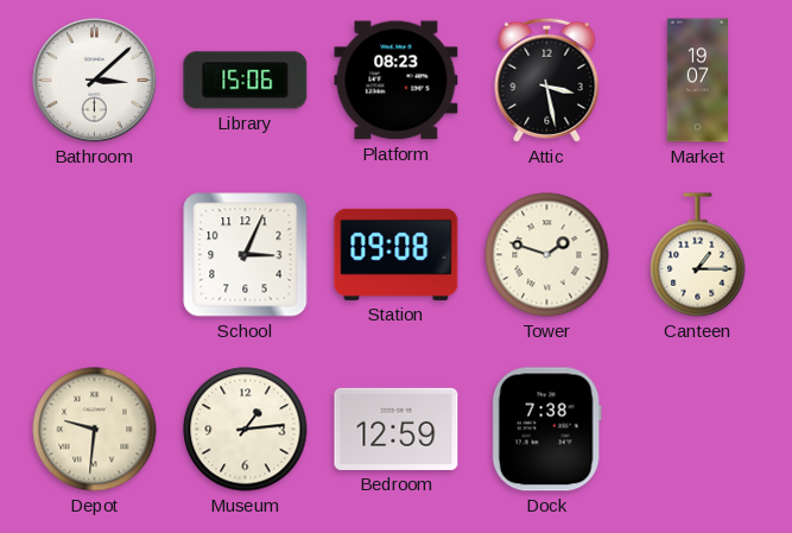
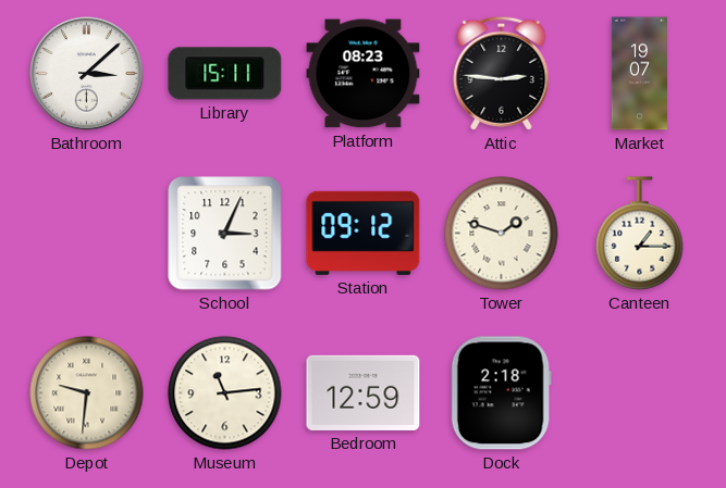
Library: 15:06 -> 15:11
Attic: 3:28 -> 2:46
Station: 09:08 -> 09:12
Museum: 1:14 -> 11:14
Dock: 7:38 -> 2:18
